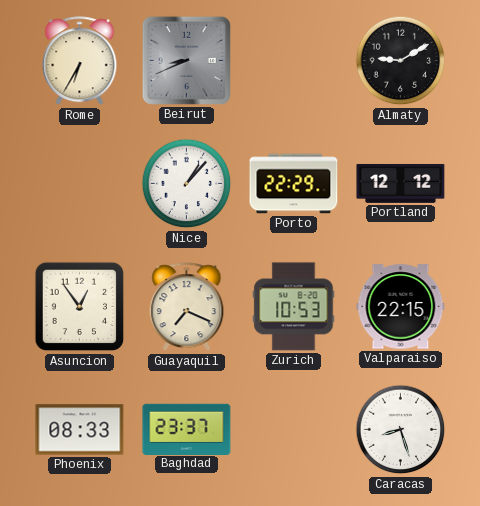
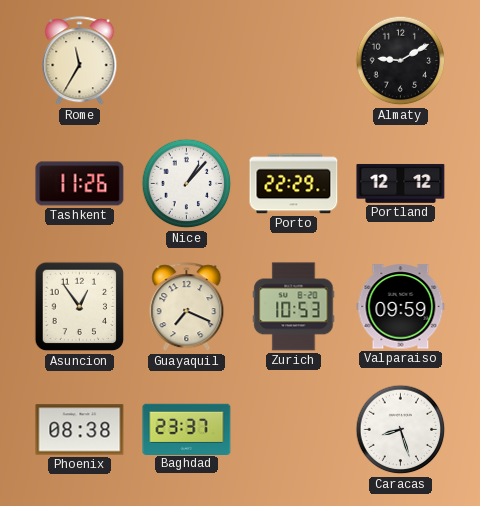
Rome: 6:35 -> 11:35
Beirut: 8:41 -> none
Tashkent: none -> 11:26
Valparaiso: 22:15 -> 09:59
Phoenix: 08:33 -> 08:38
